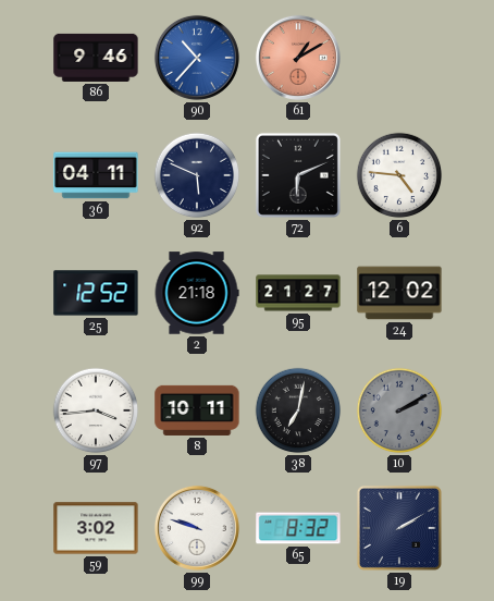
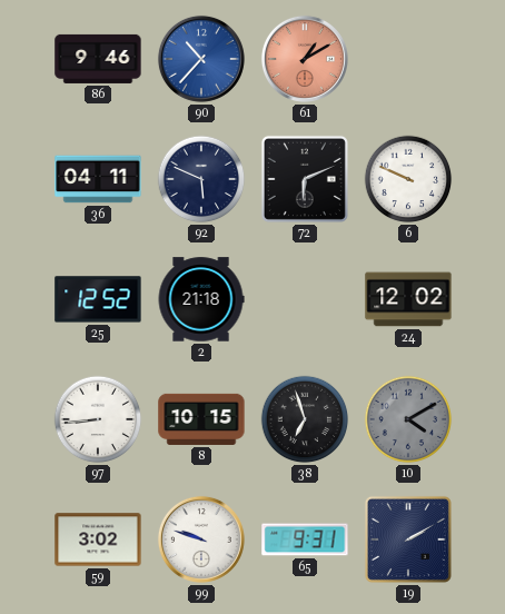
6: 4:46 -> 9:49
95: 21:27 -> none
97: 3:44 -> 8:44
8: 10:11 -> 10:15
38: 7:02 -> 6:57
10: 2:10 -> 4:10
65: 8:32 -> 9:31
